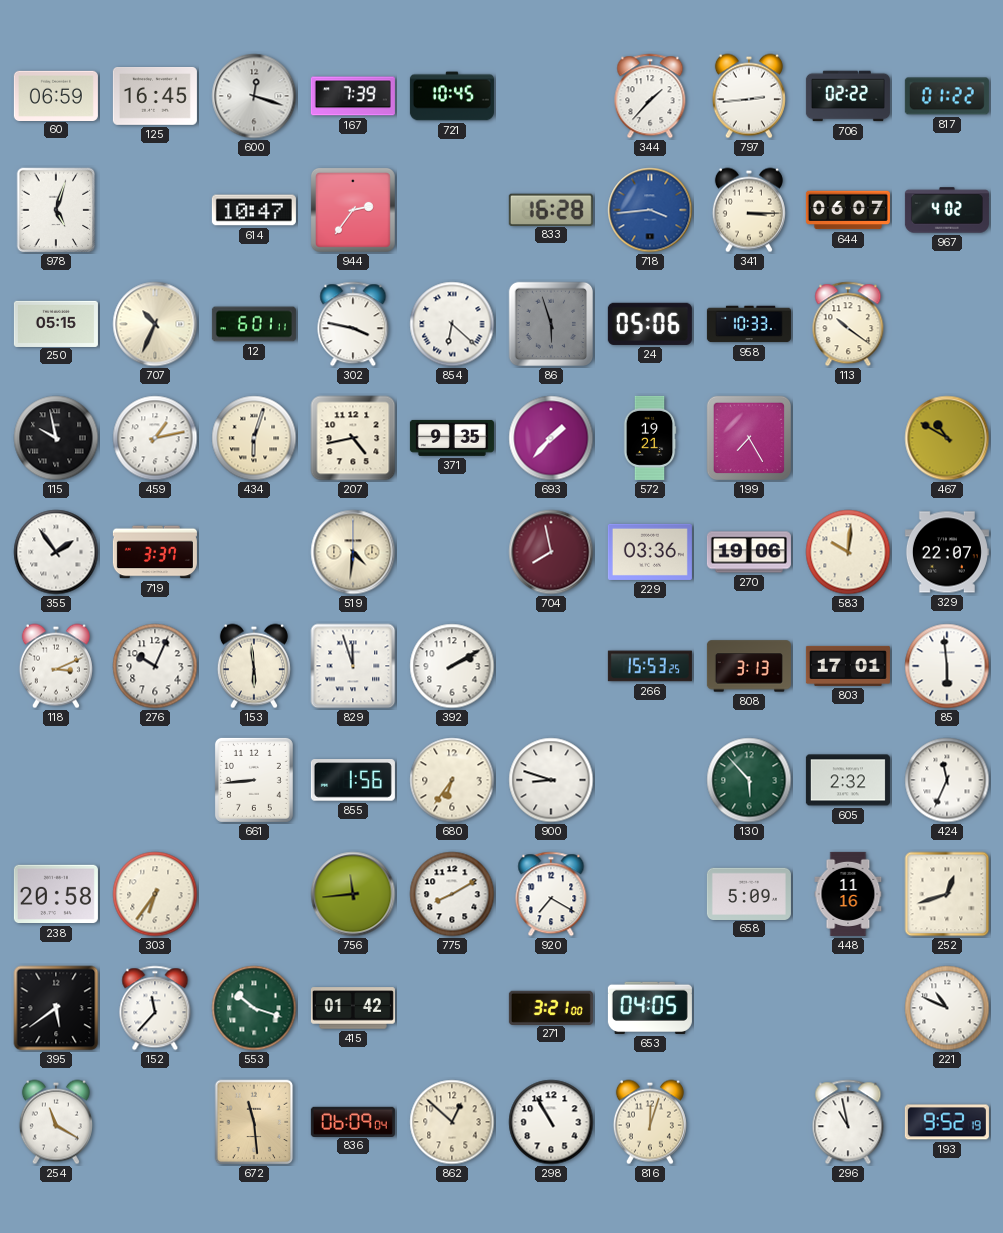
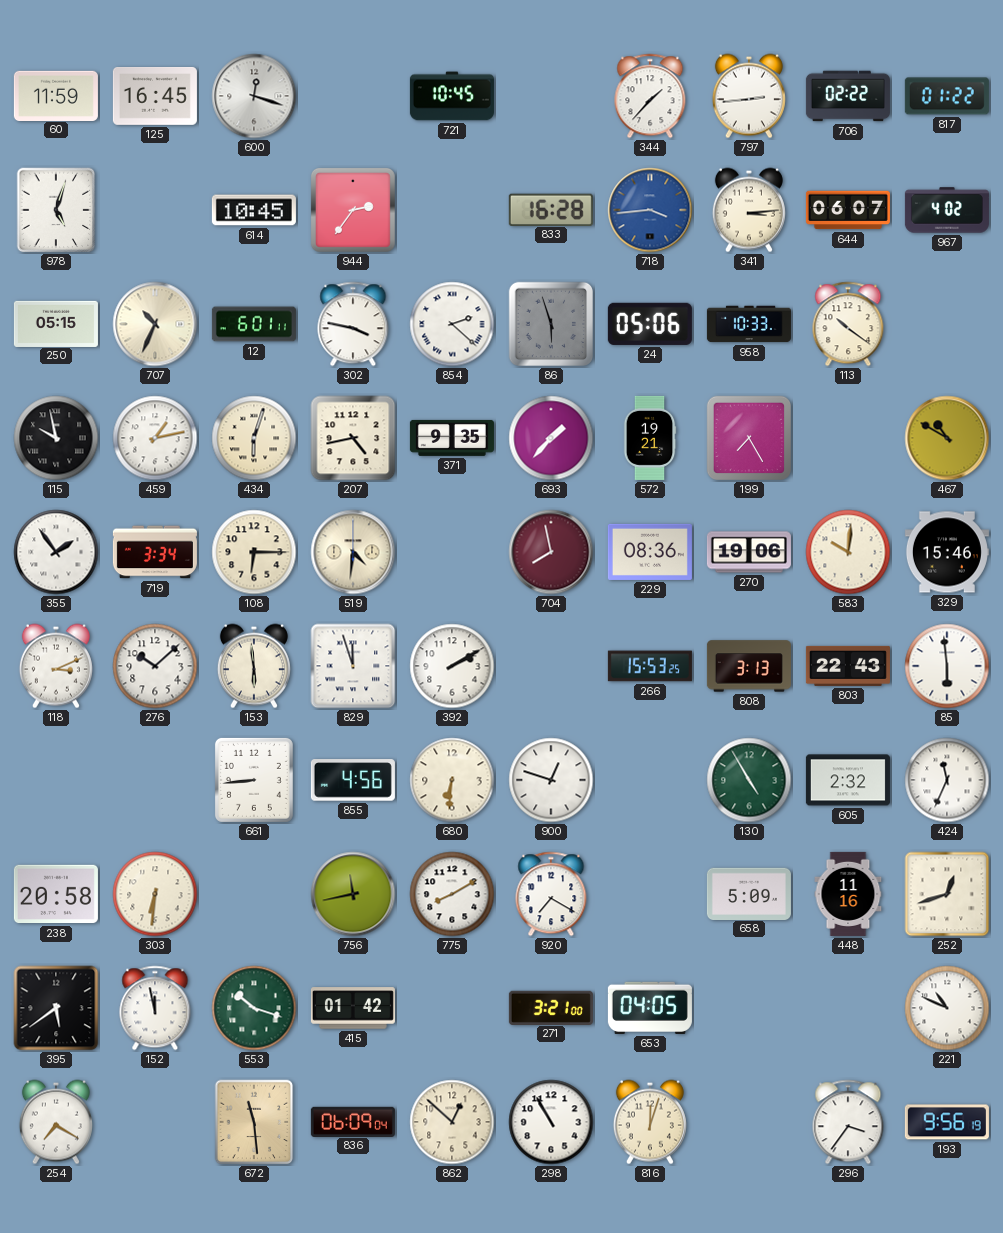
60: 06:59 -> 11:59
167: 7:39 -> none
614: 10:47 -> 10:45
341: 3:15 -> 3:14
854: 6:22 -> 2:22
719: 3:37 -> 3:34
108: none -> 6:15
229: 03:36 -> 08:36
329: 22:07 -> 15:46
276: 10:04 -> 10:08
803: 17:01 -> 22:43
855: 1:56 -> 4:56
680: 6:36 -> 6:31
900: 8:48 -> 12:48
130: 5:53 -> 4:55
303: 6:36 -> 6:31
756: 11:44 -> 11:43
152: 11:37 -> 11:58
254: 11:20 -> 7:20
296: 10:58 -> 3:36
193: 9:52 -> 9:56
